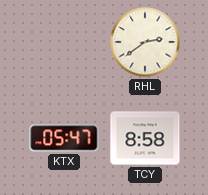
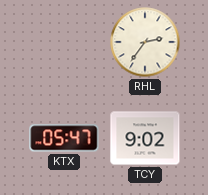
RHL: 2:39 -> 2:36
TCY: 8:58 -> 9:02
